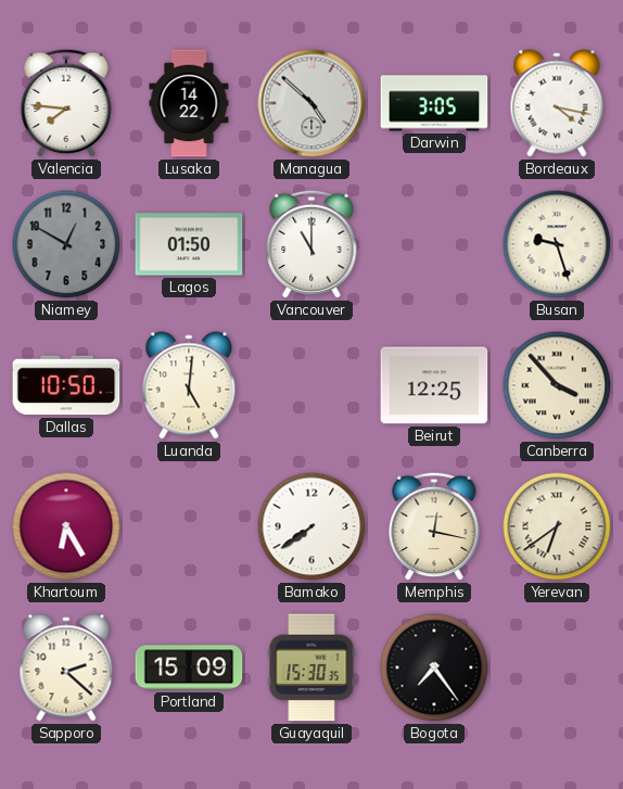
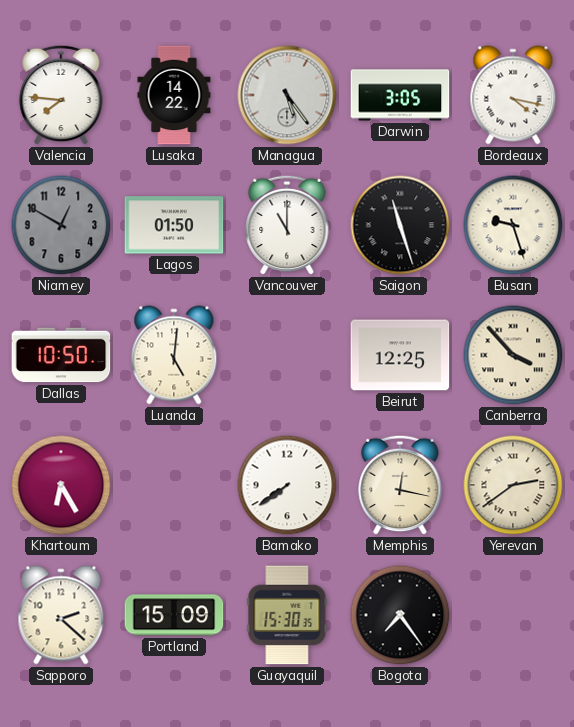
Managua: 4:52 -> 5:24
Saigon: none -> 11:27
Yerevan: 6:39 -> 2:39
